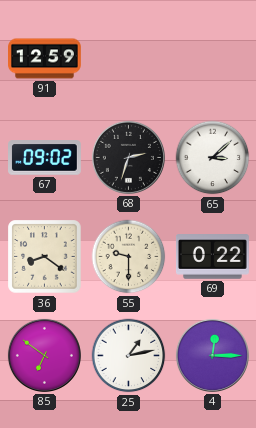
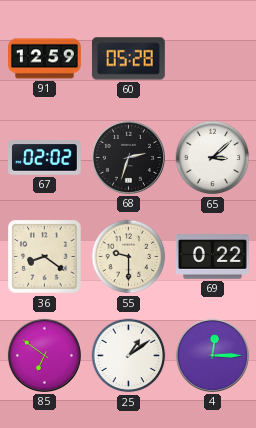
60: none -> 05:28
67: 09:02 -> 02:02
25: 1:13 -> 1:09
